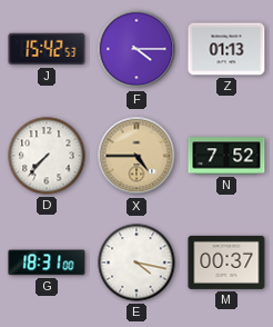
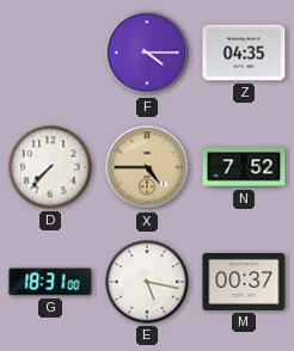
J: 15:42 -> none
Z: 01:13 -> 04:35
E: 4:17 -> 5:17
